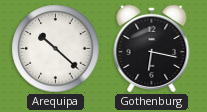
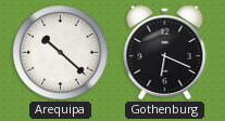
Gothenburg: 6:17 -> 6:19
